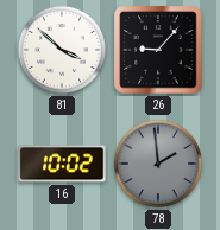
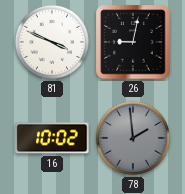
81: 3:52 -> 3:49
26: 9:07 -> 9:02
